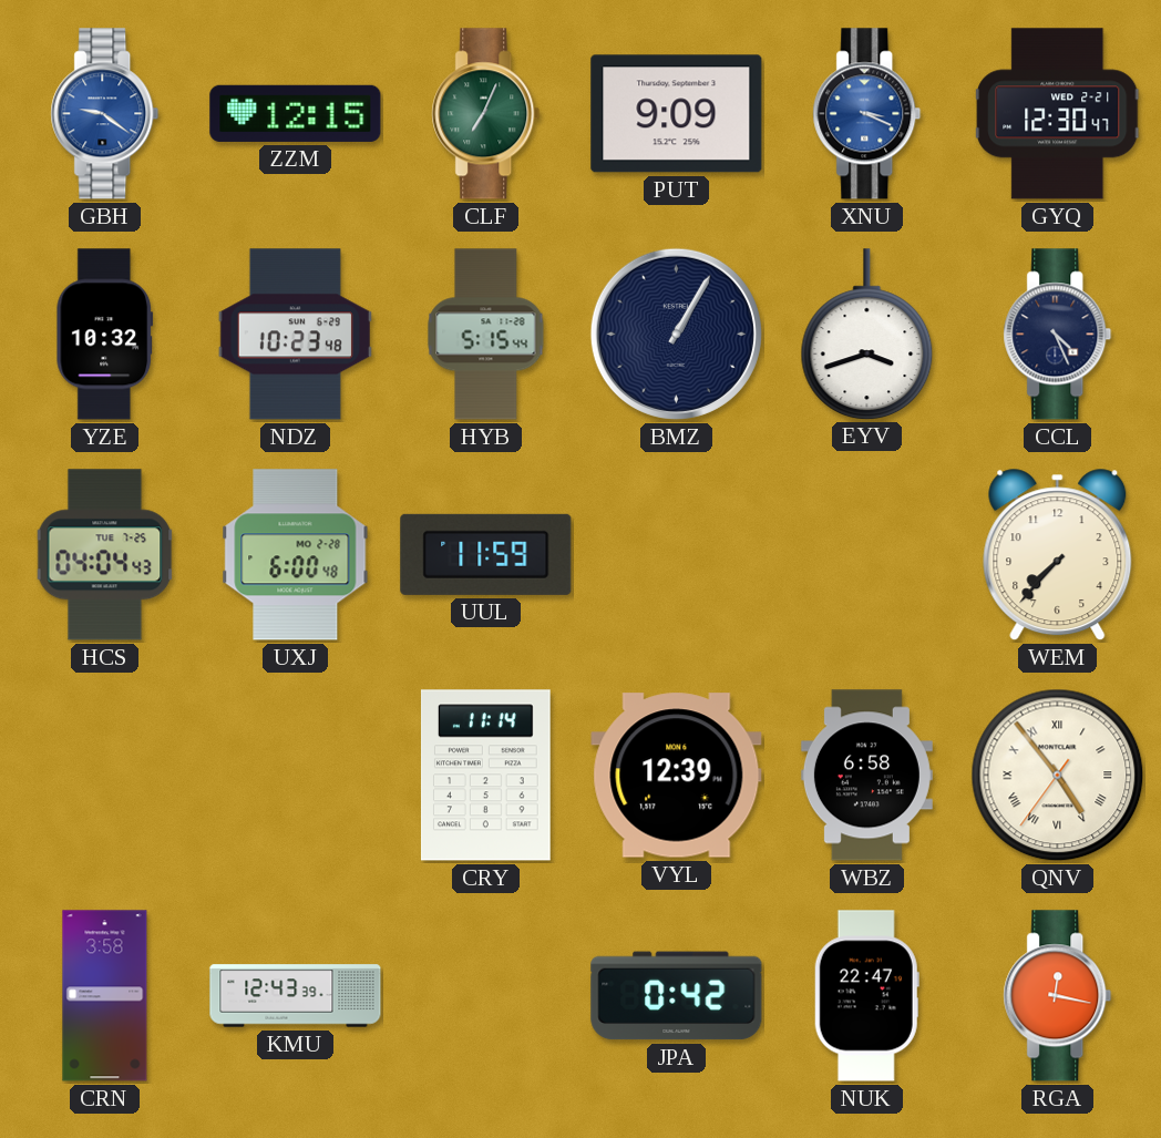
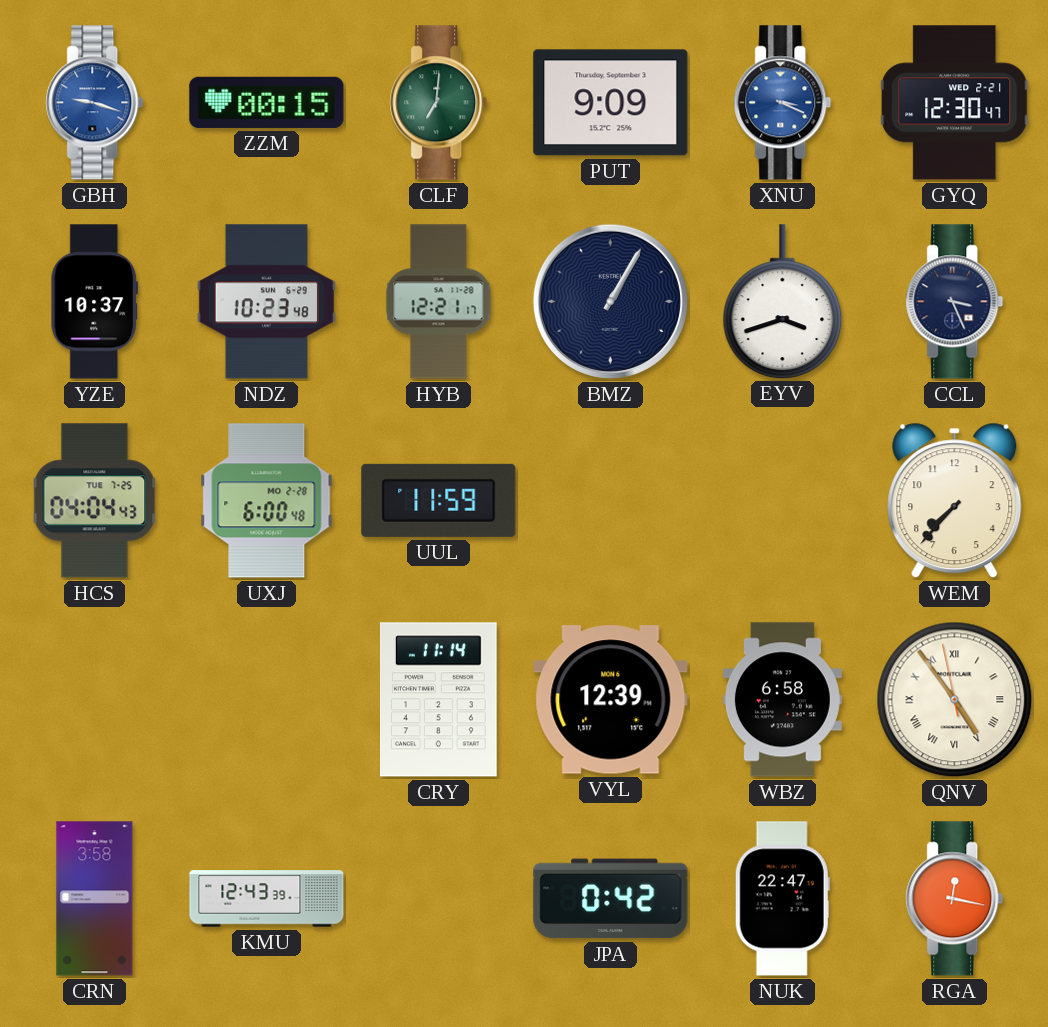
GBH: 9:21 -> 9:18
ZZM: 12:15 -> 00:15
CLF: 7:04 -> 7:01
YZE: 10:32 -> 10:37
HYB: 5:15 -> 12:21
CCL: 4:26 -> 3:26
QNV: 4:53:36 -> 4:53:58
